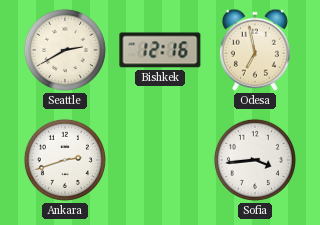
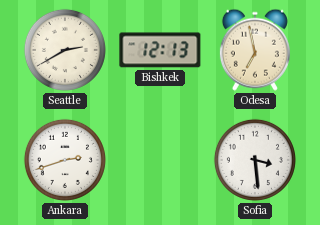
Bishkek: 12:16 -> 12:13
Sofia: 3:44 -> 3:29
